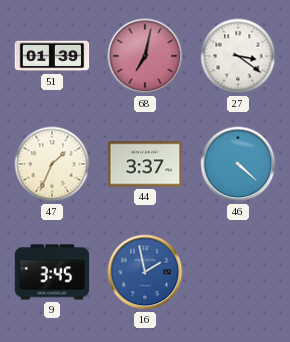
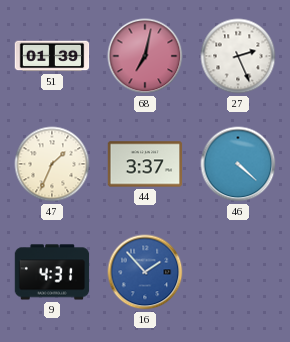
27: 3:21 -> 2:26
9: 3:45 -> 4:31
16: 1:58 -> 1:53
